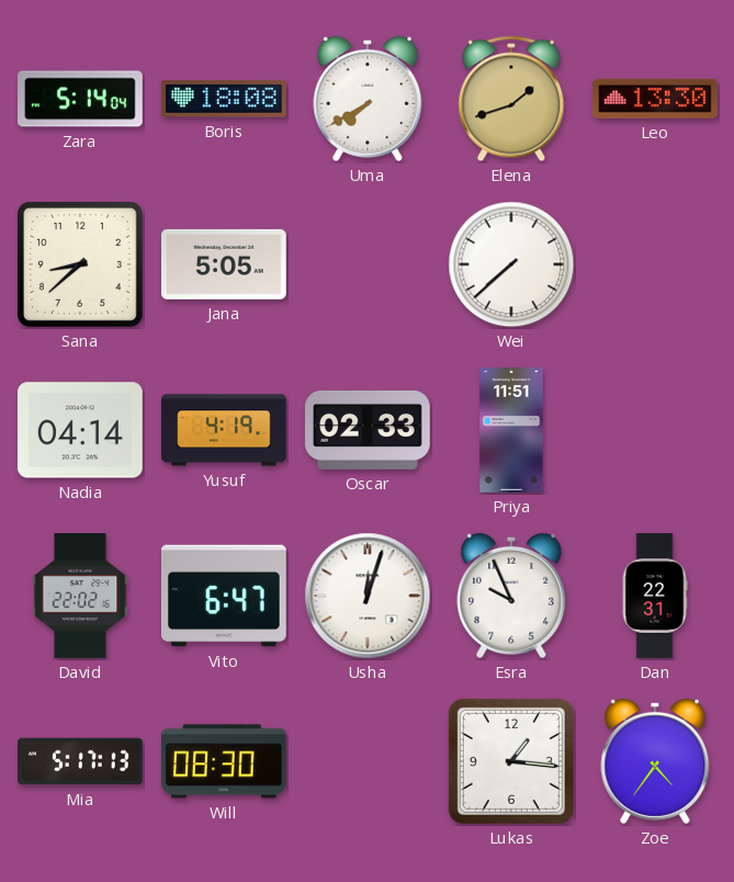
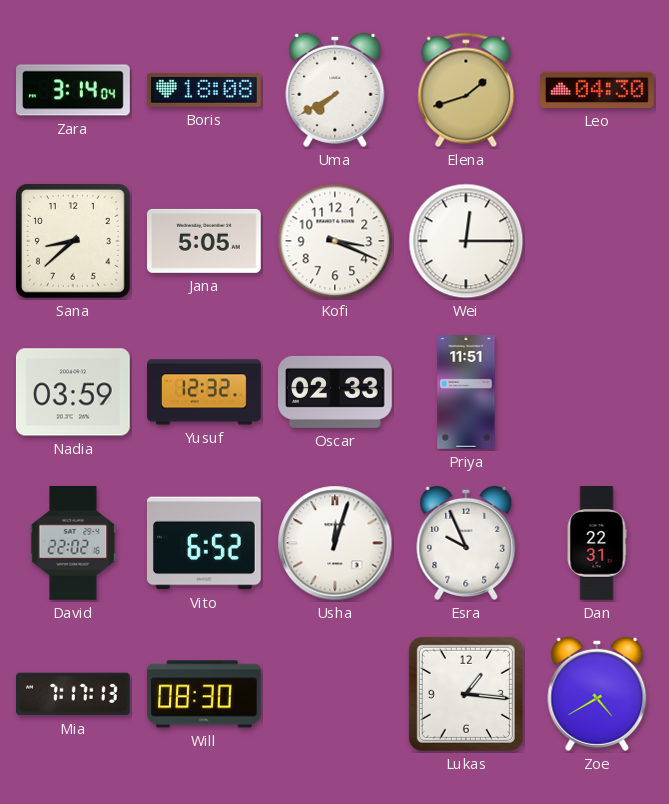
Zara: 5:14 -> 3:14
Leo: 13:30 -> 04:30
Kofi: none -> 3:19
Wei: 7:38 -> 12:15
Nadia: 04:14 -> 03:59
Yusuf: 4:19 -> 12:32
Vito: 6:47 -> 6:52
Mia: 5:17 -> 7:17
Zoe: 4:36 -> 4:40
